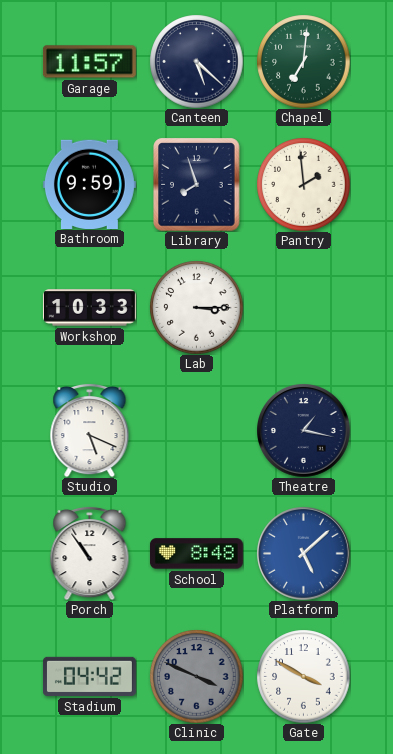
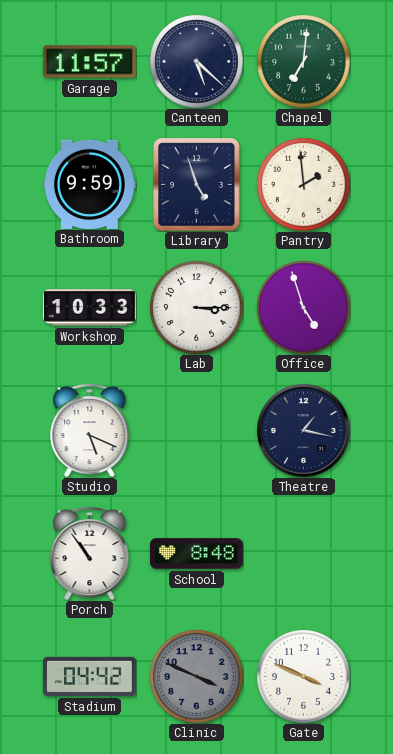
Library: 7:57 -> 4:57
Office: none -> 4:57
Platform: 5:08 -> none
Gate: 3:50 -> 3:49
